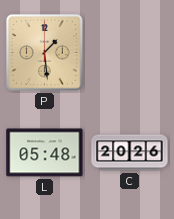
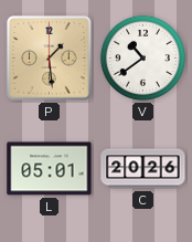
V: none -> 10:39
L: 05:48 -> 05:01
